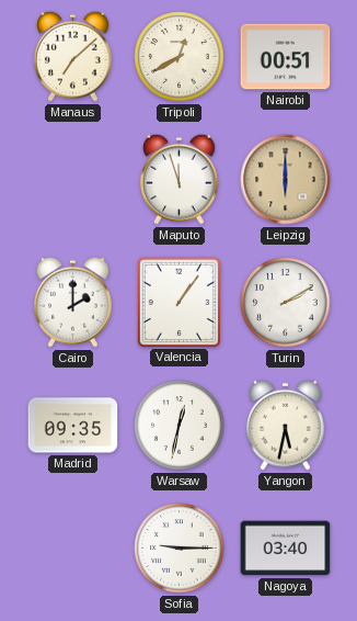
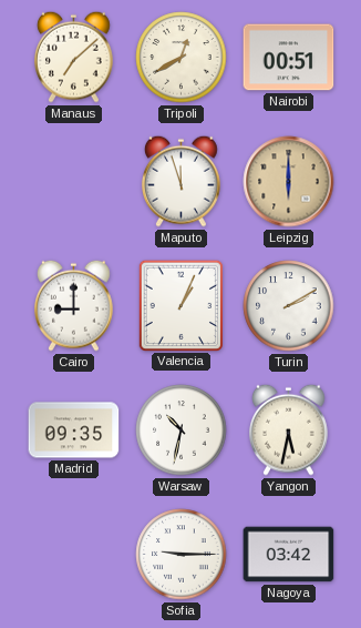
Cairo: 2:00 -> 9:00
Valencia: 1:06 -> 1:04
Warsaw: 12:32 -> 10:32
Nagoya: 03:40 -> 03:42
